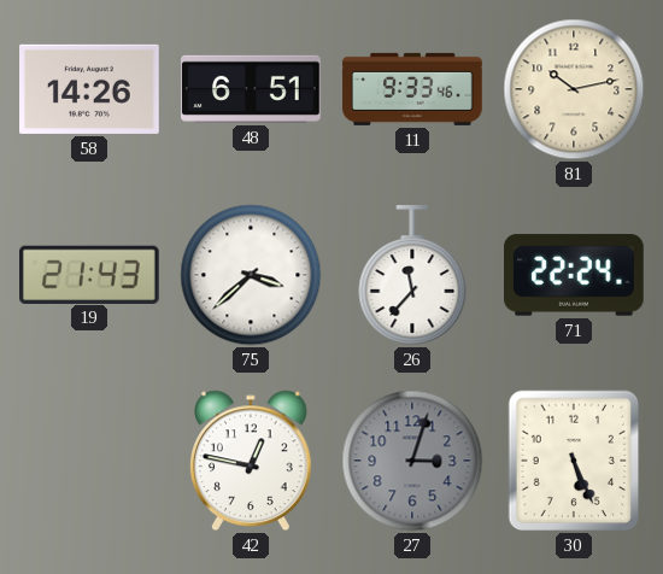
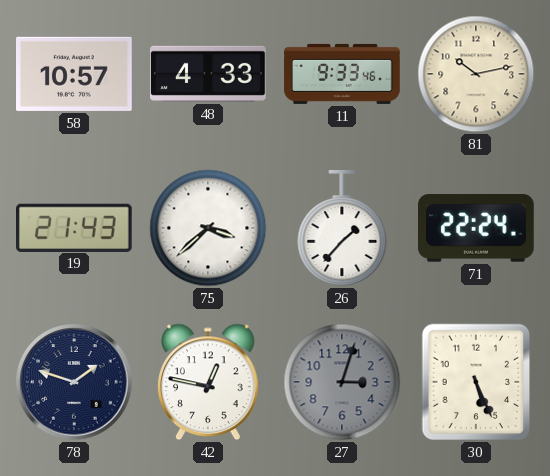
58: 14:26 -> 10:57
48: 6:51 -> 4:33
26: 11:37 -> 1:37
78: none -> 1:48
